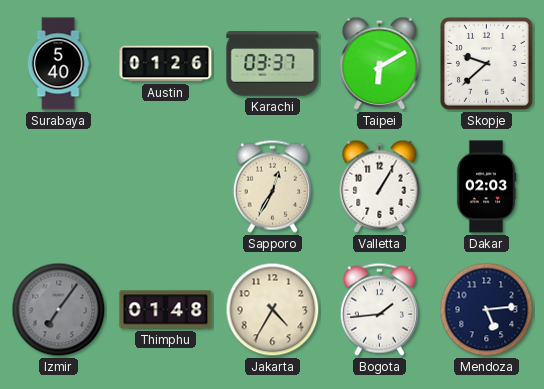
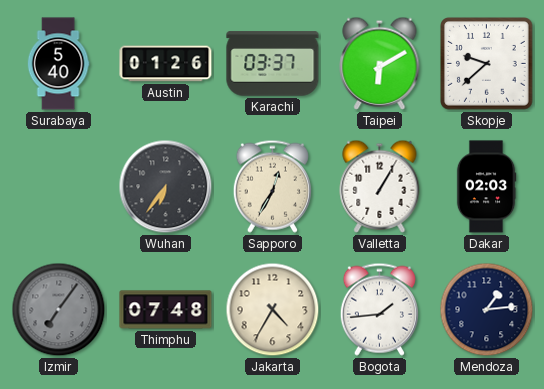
Wuhan: none -> 6:36
Thimphu: 01:48 -> 07:48
Mendoza: 5:14 -> 1:14
